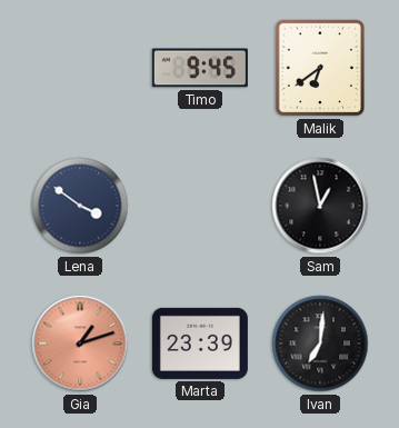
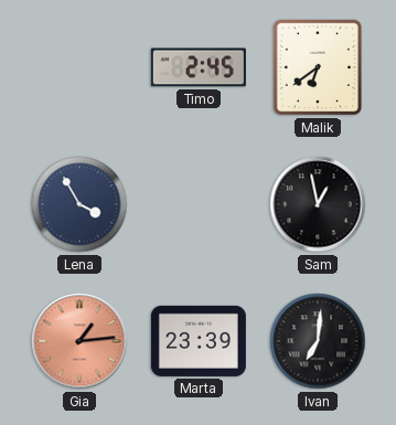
Timo: 9:45 -> 2:45
Lena: 3:51 -> 3:55
Gia: 1:12 -> 1:14
